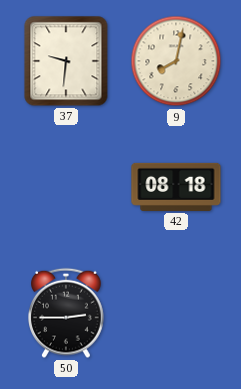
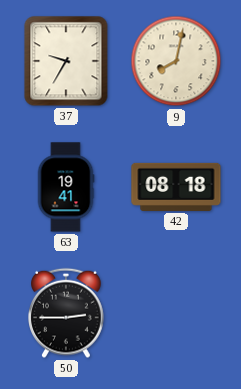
37: 9:31 -> 9:35
63: none -> 19:41
